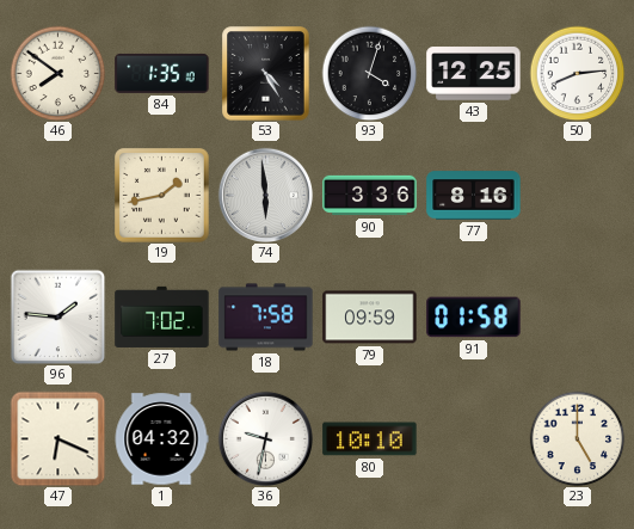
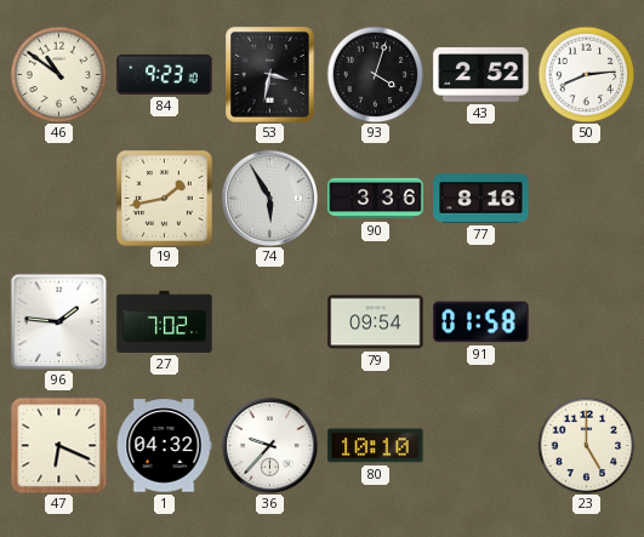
46: 7:51 -> 10:51
84: 1:35 -> 9:23
53: 4:25 -> 3:32
43: 12:25 -> 2:52
74: 5:59 -> 5:55
18: 7:58 -> none
79: 09:59 -> 09:54
36: 9:32 -> 9:37
